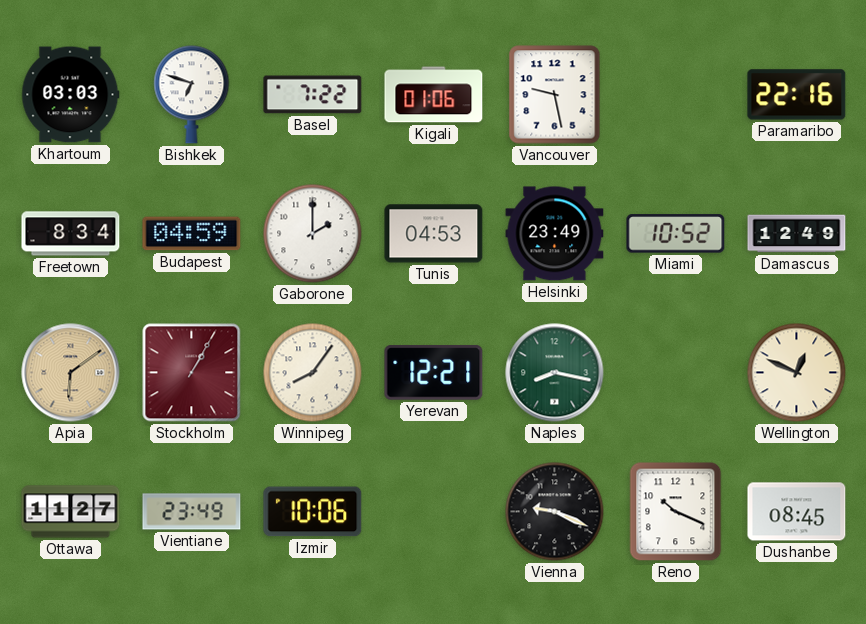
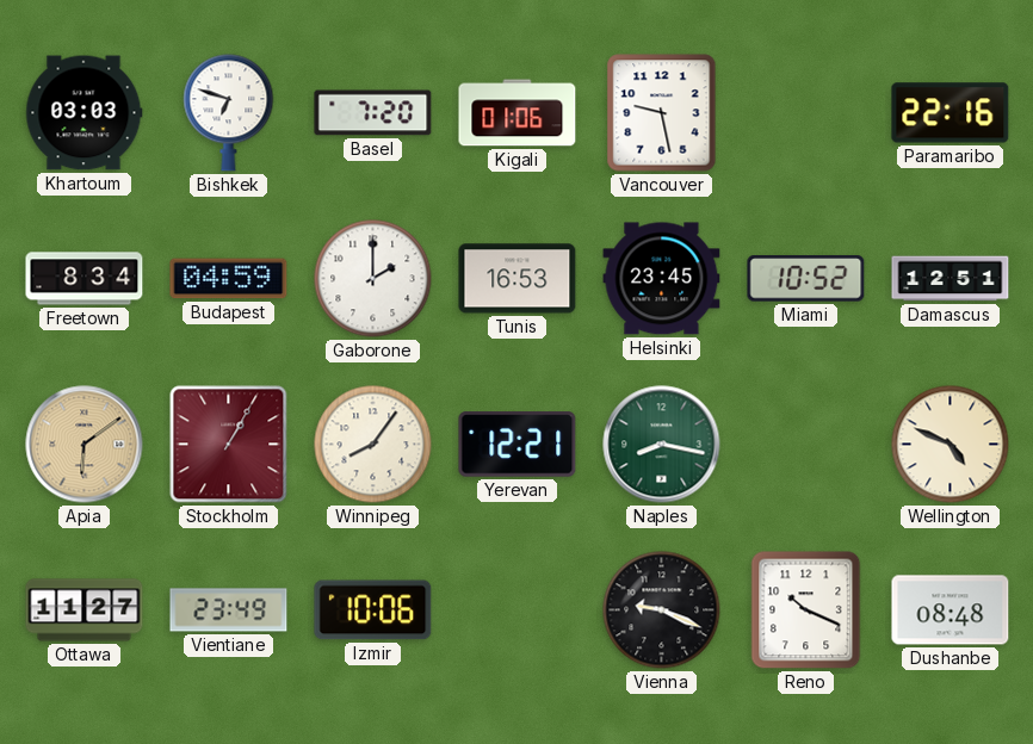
Basel: 7:22 -> 7:20
Tunis: 04:53 -> 16:53
Helsinki: 23:49 -> 23:45
Damascus: 12:49 -> 12:51
Wellington: 12:49 -> 4:49
Dushanbe: 08:45 -> 08:48
